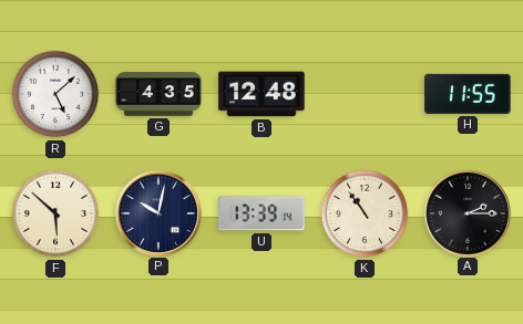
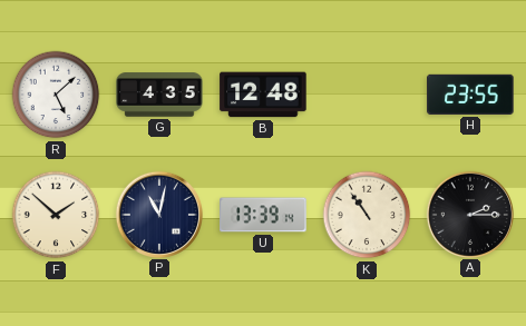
H: 11:55 -> 23:55
F: 5:52 -> 1:52
P: 10:02 -> 11:02
